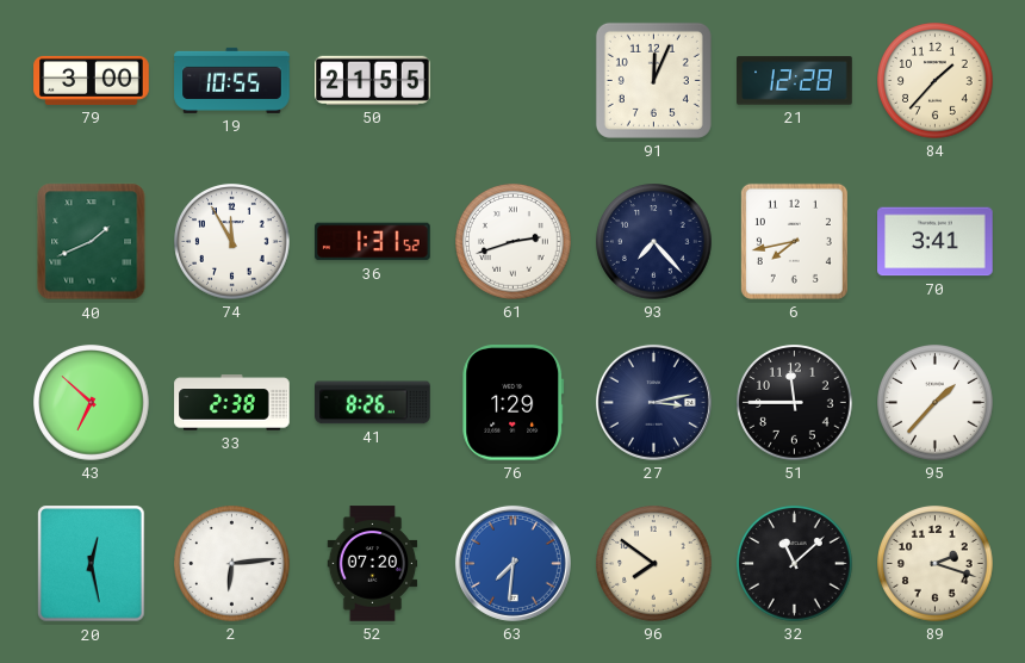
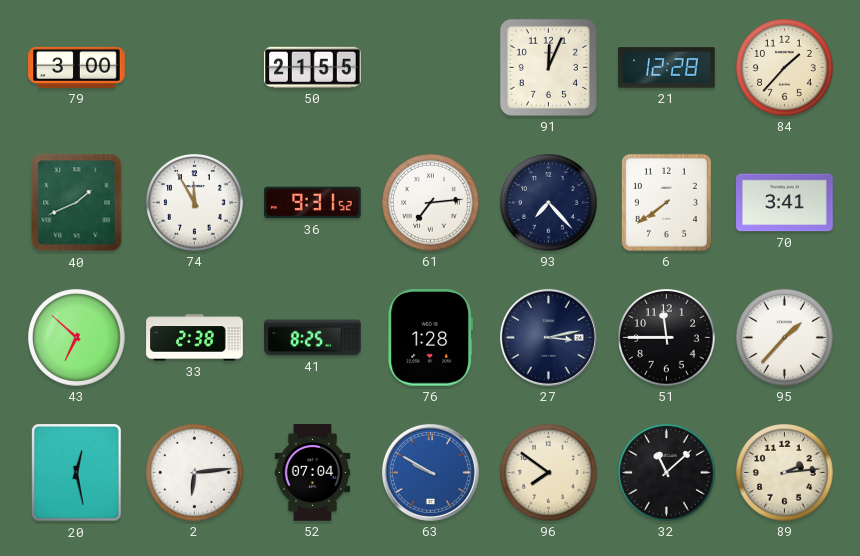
19: 10:55 -> none
36: 1:31 -> 9:31
61: 2:42 -> 7:14
6: 7:43 -> 7:39
41: 8:26 -> 8:25
76: 1:29 -> 1:28
52: 07:20 -> 07:04
63: 7:31 -> 9:50
89: 2:18 -> 2:14
